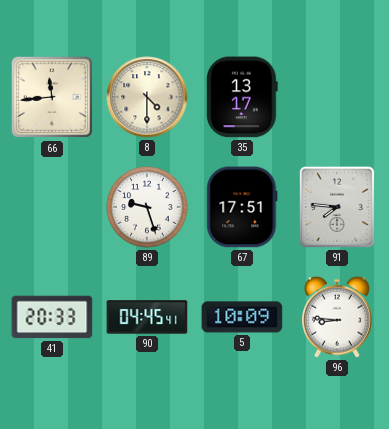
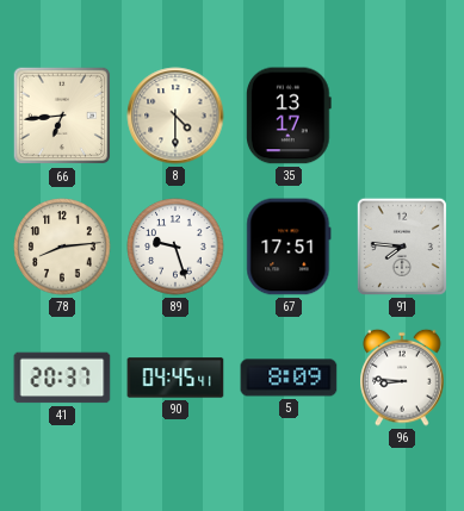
66: 11:44 -> 6:44
78: none -> 8:14
41: 20:33 -> 20:37
5: 10:09 -> 8:09
